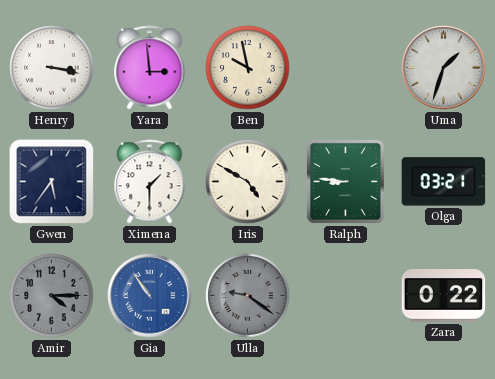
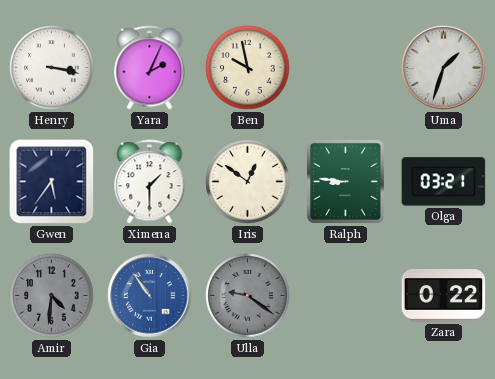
Yara: 2:59 -> 2:04
Iris: 4:50 -> 12:51
Amir: 4:15 -> 4:31
